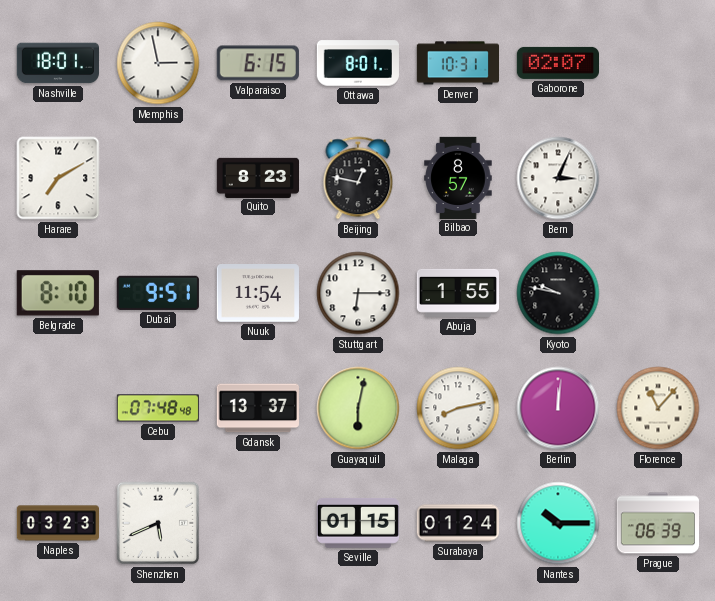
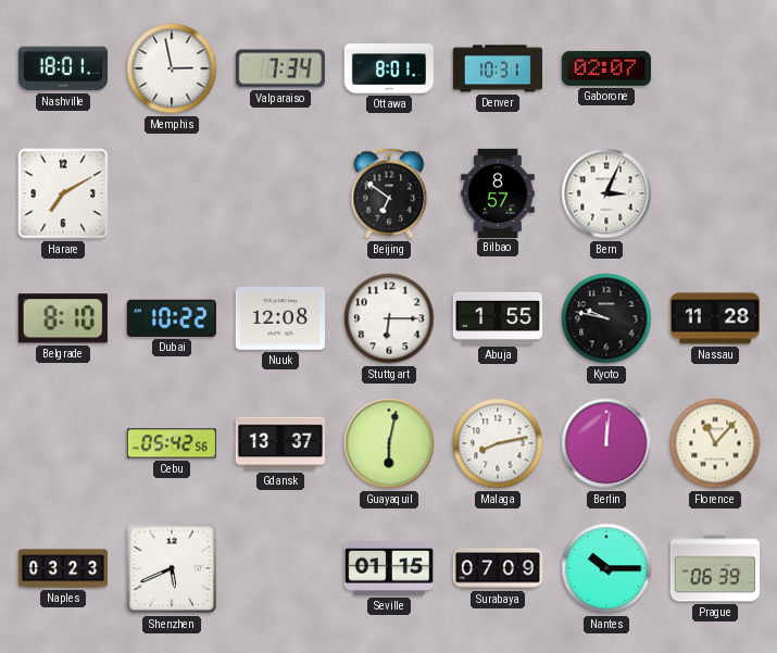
Valparaiso: 6:15 -> 7:34
Quito: 8:23 -> none
Beijing: 12:47 -> 6:51
Dubai: 9:51 -> 10:22
Nuuk: 11:54 -> 12:08
Nassau: none -> 11:28
Cebu: 07:48 -> 05:42
Surabaya: 01:24 -> 07:09
